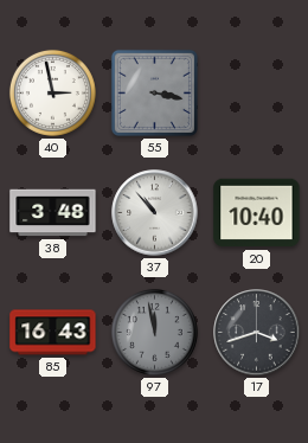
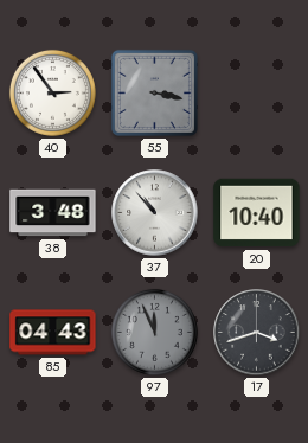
40: 2:58 -> 2:54
85: 16:43 -> 04:43
97: 11:58 -> 11:56
